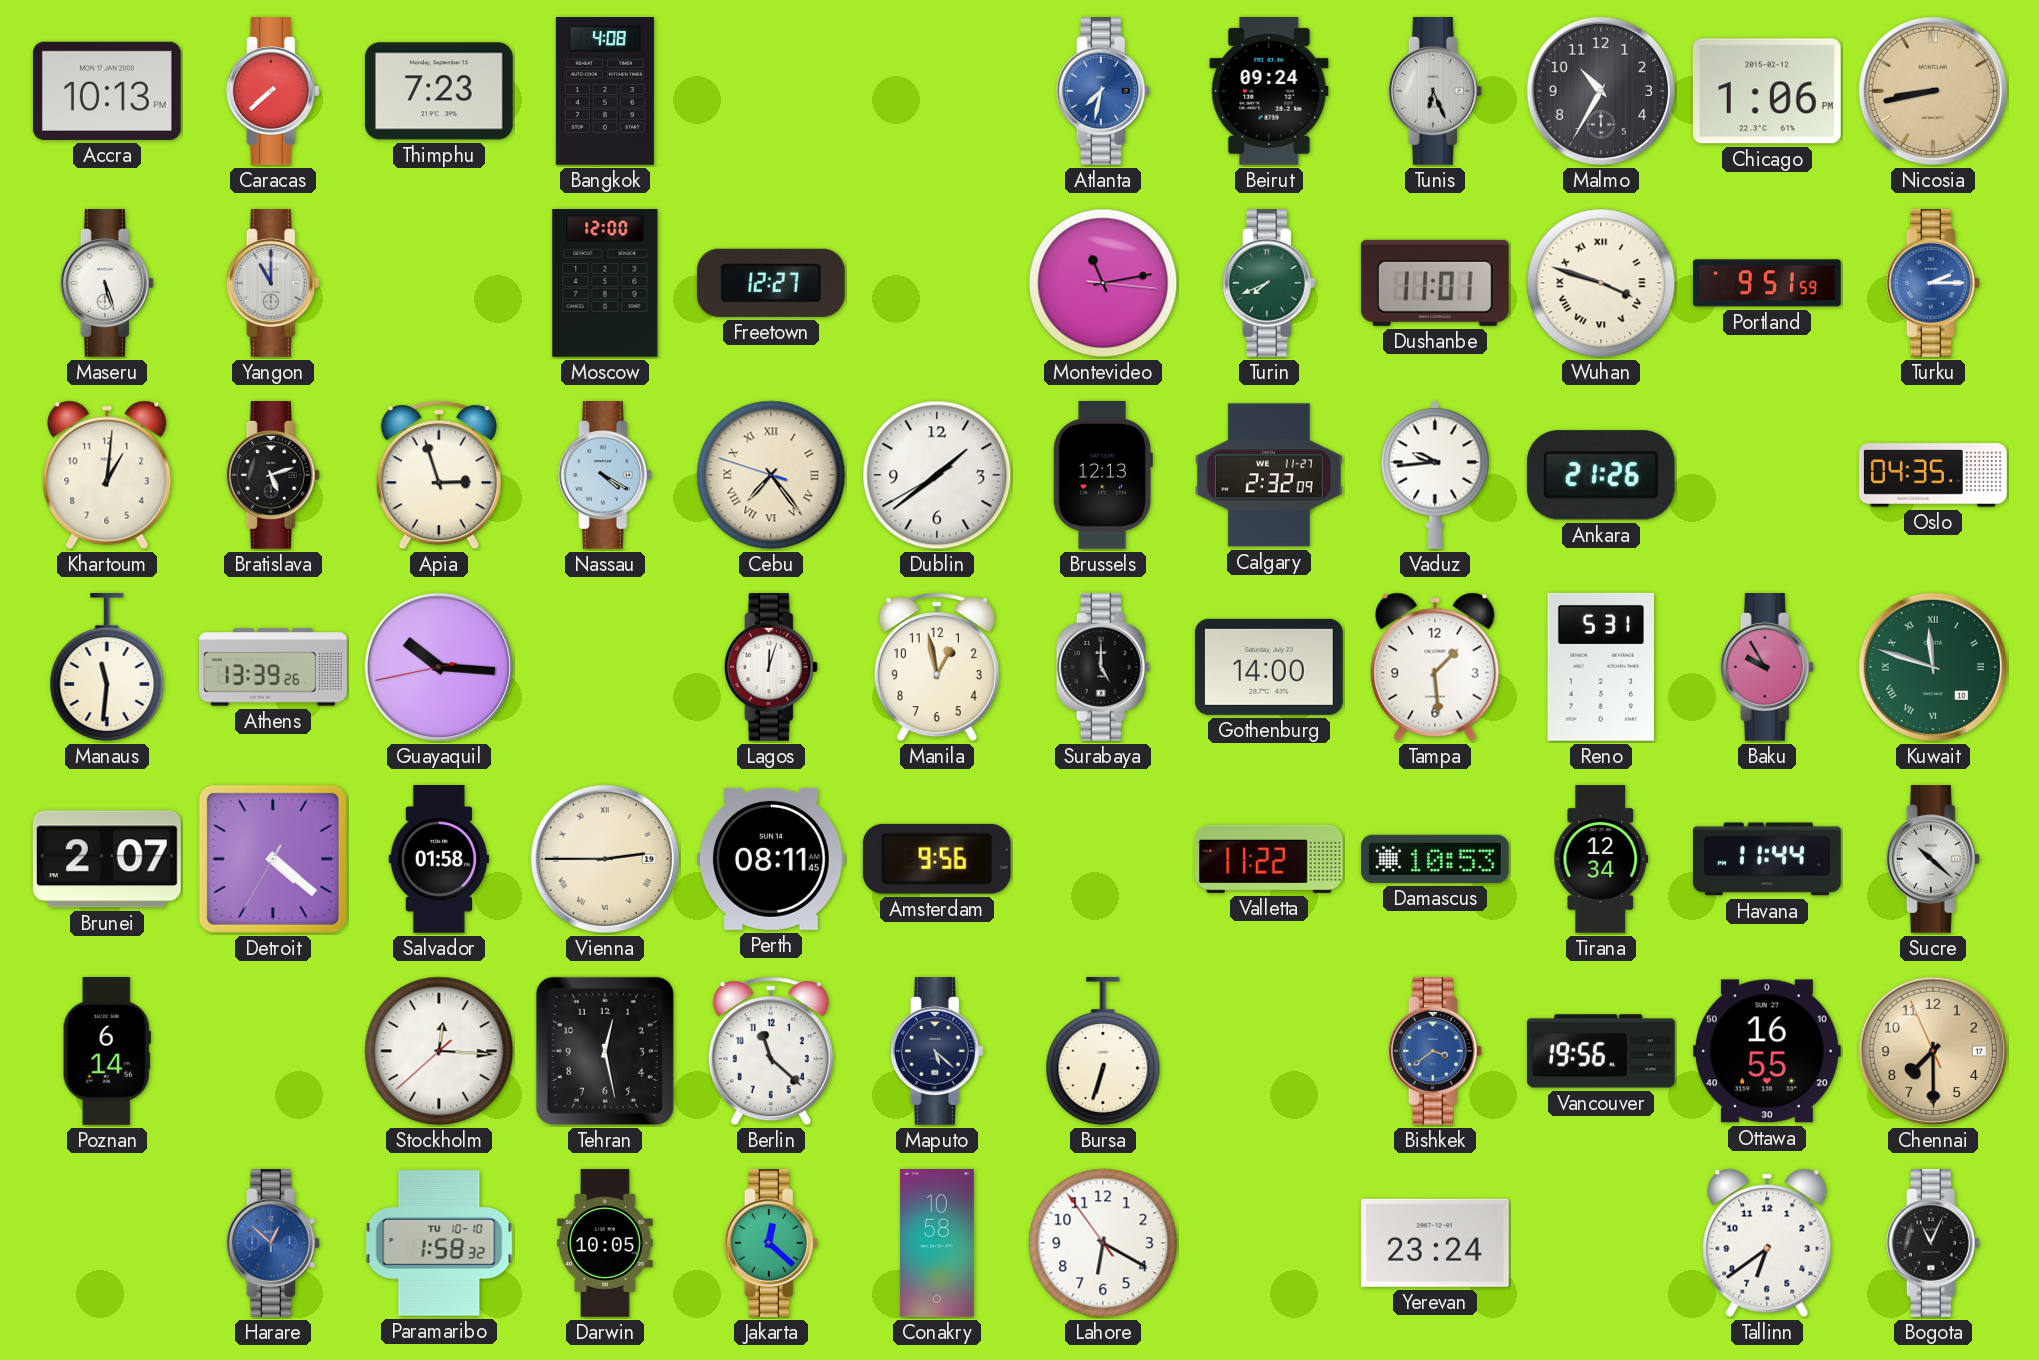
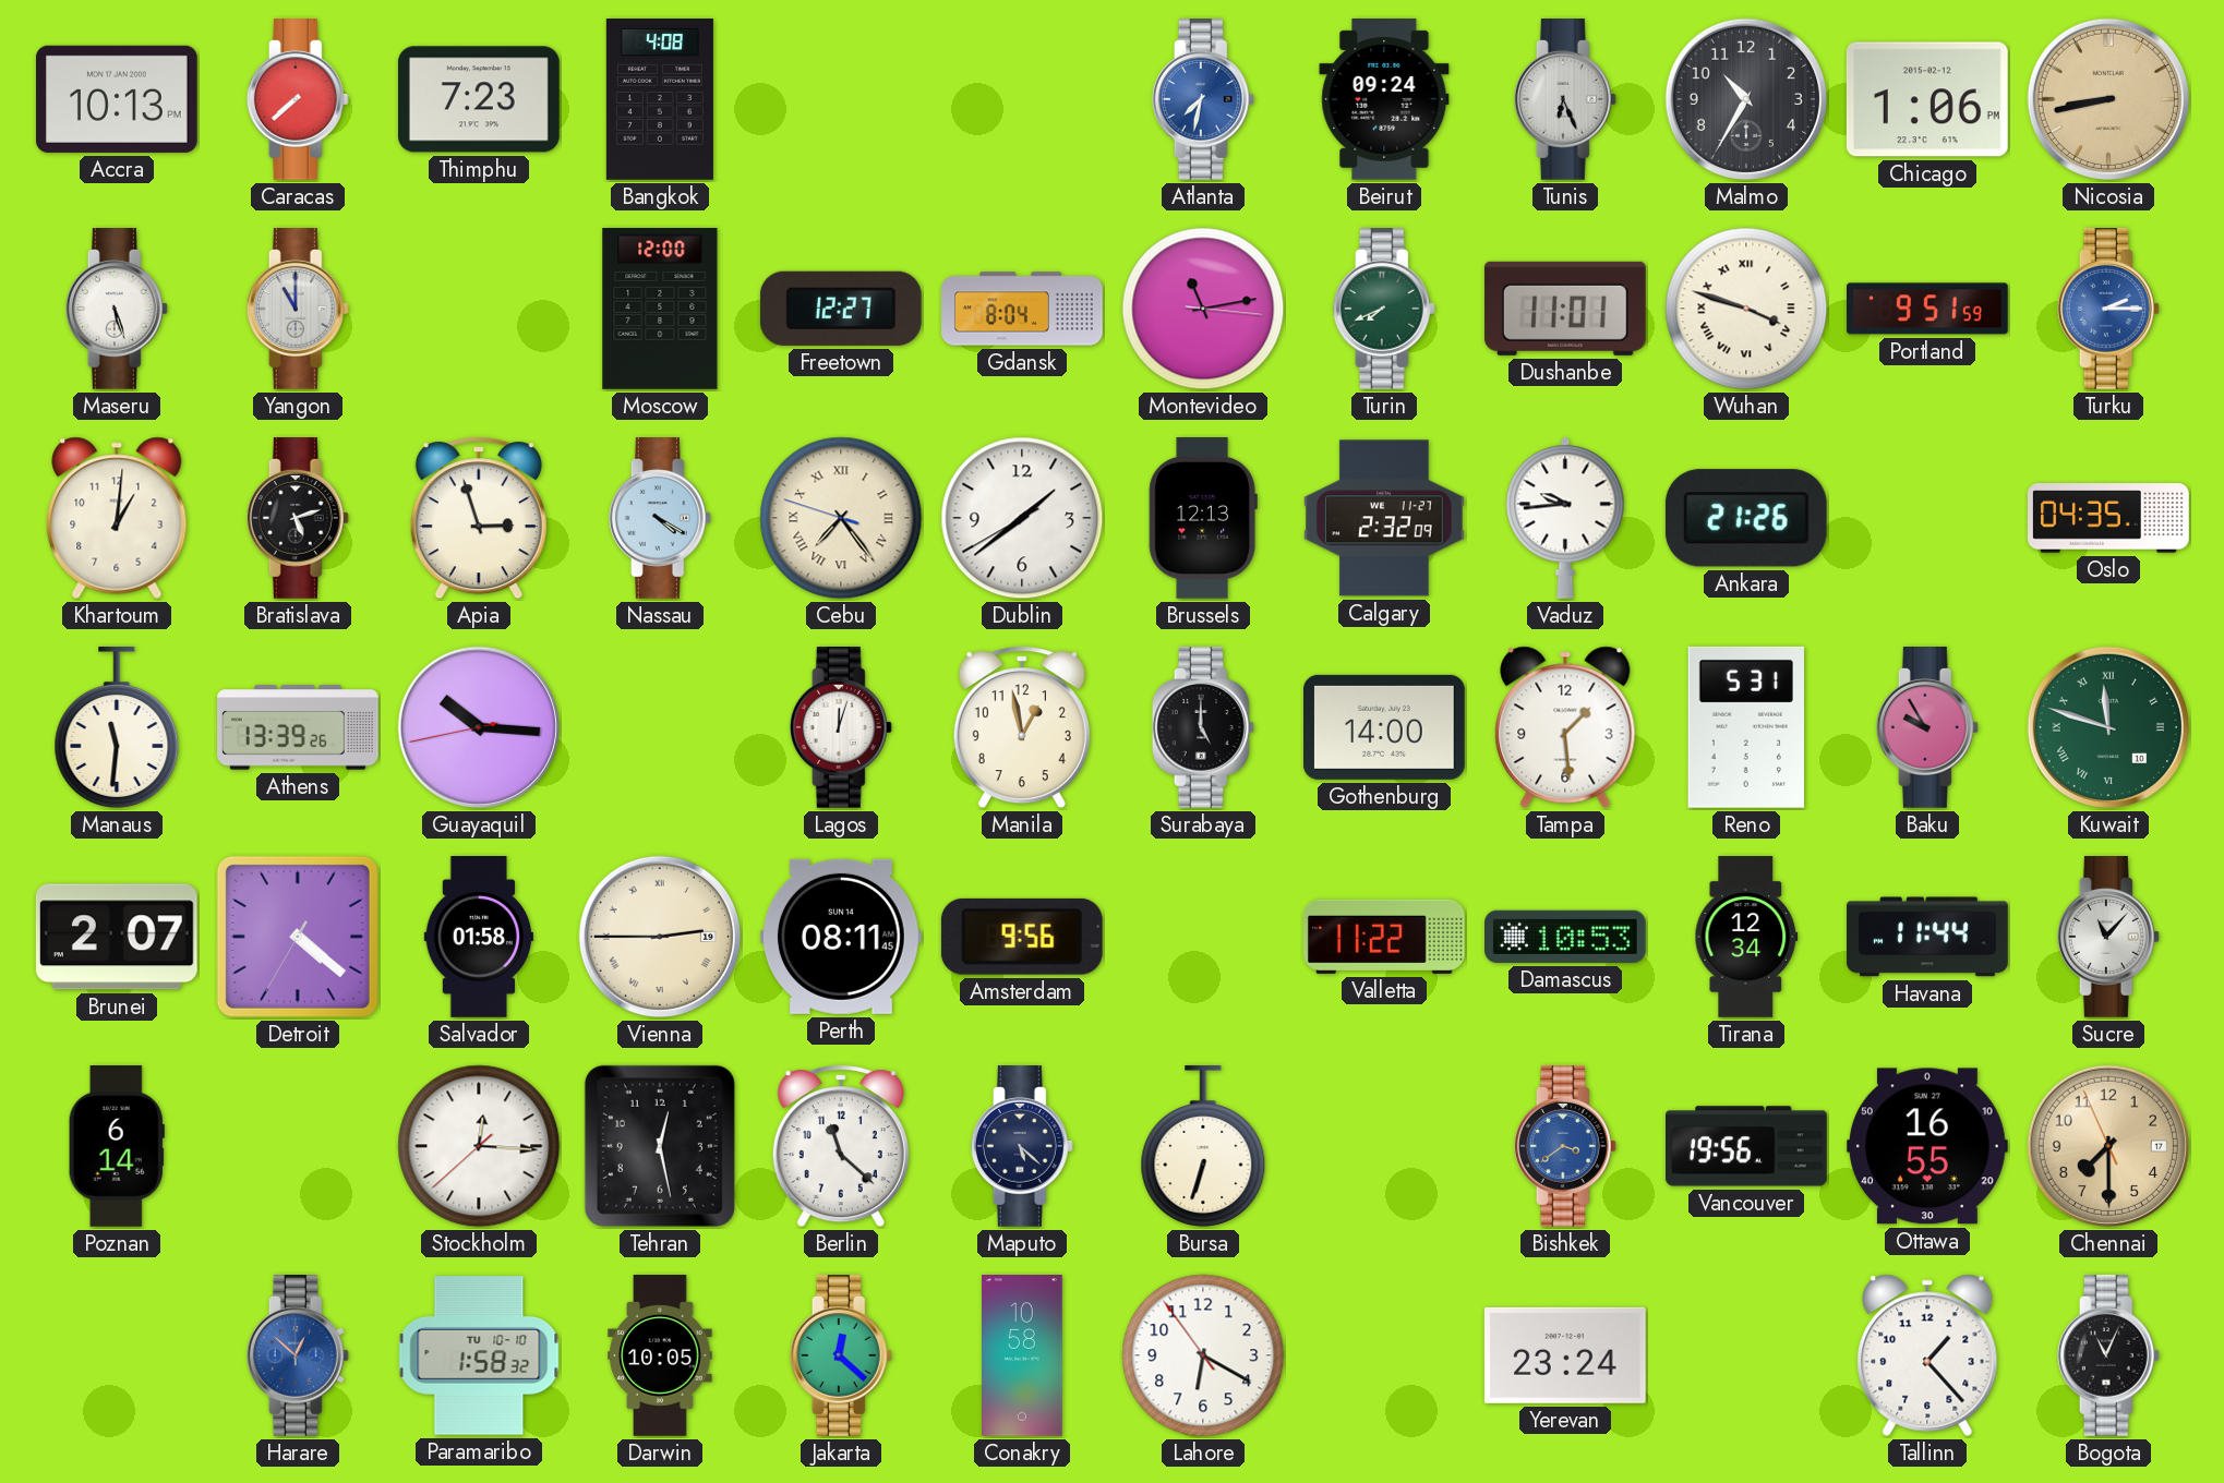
Gdansk: none -> 8:04
Sucre: 10:22 -> 11:07
Tallinn: 6:39 -> 1:23
